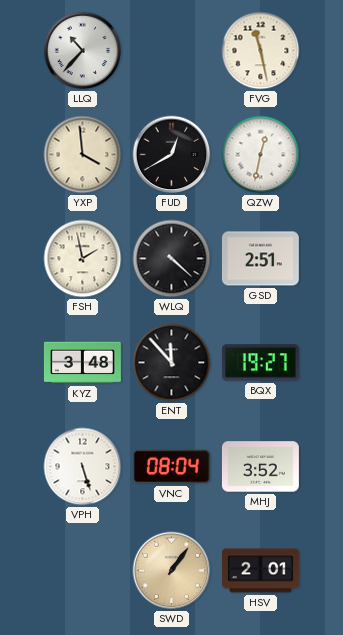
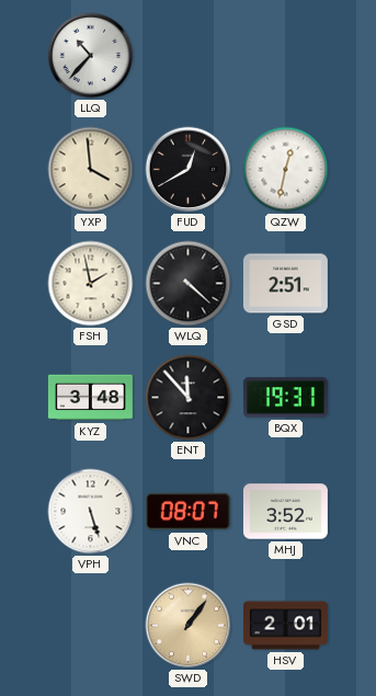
FVG: 11:28 -> none
BQX: 19:27 -> 19:31
VNC: 08:04 -> 08:07
